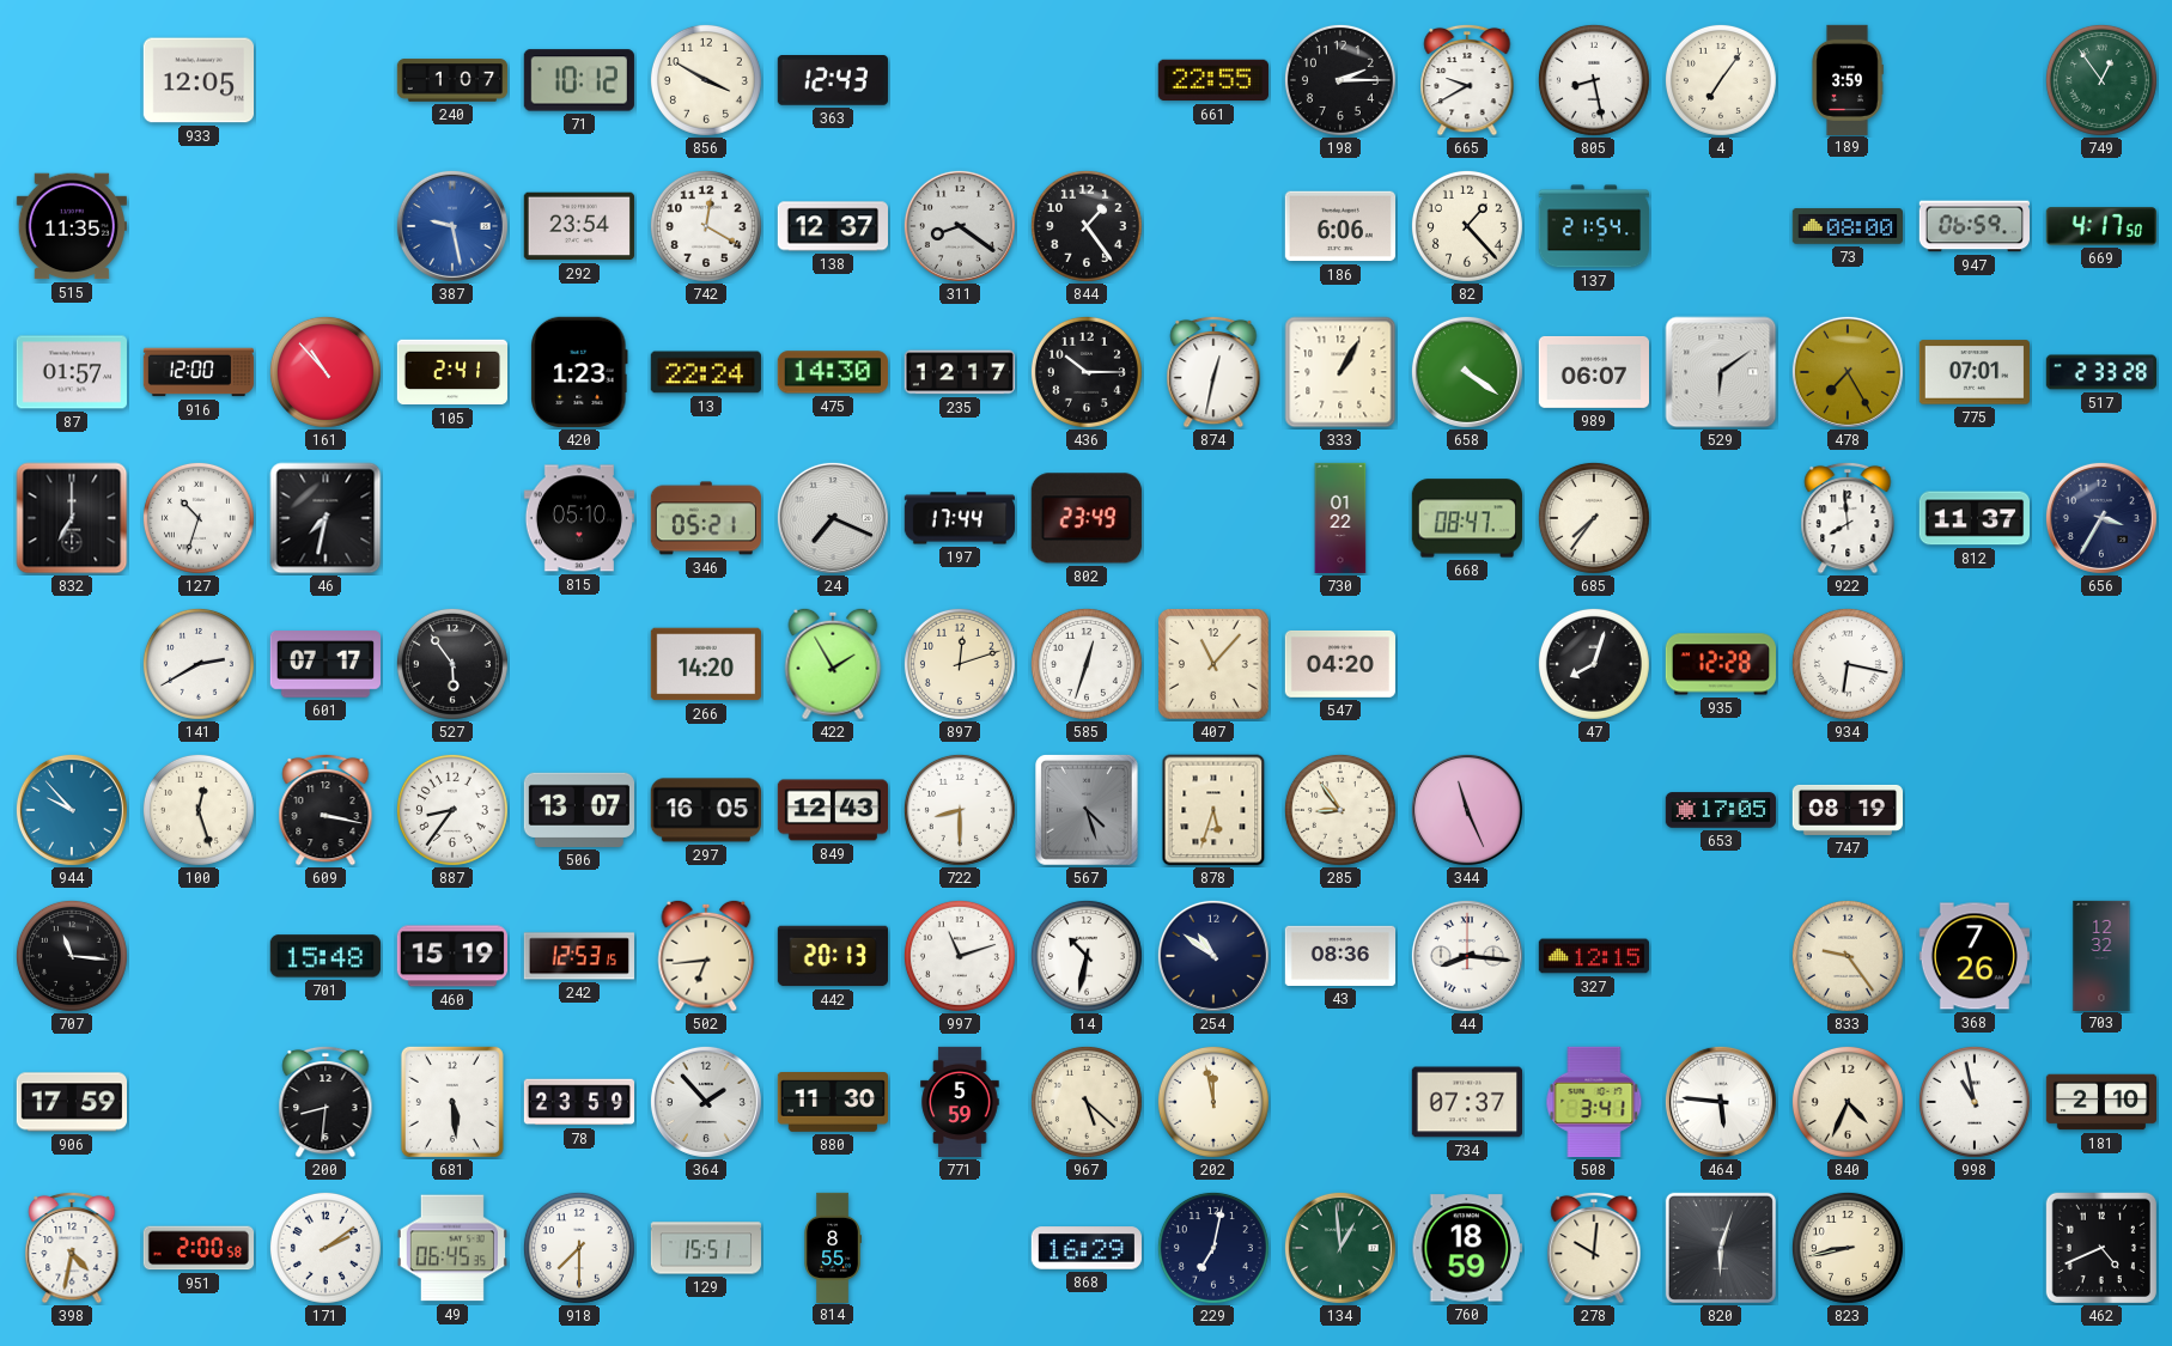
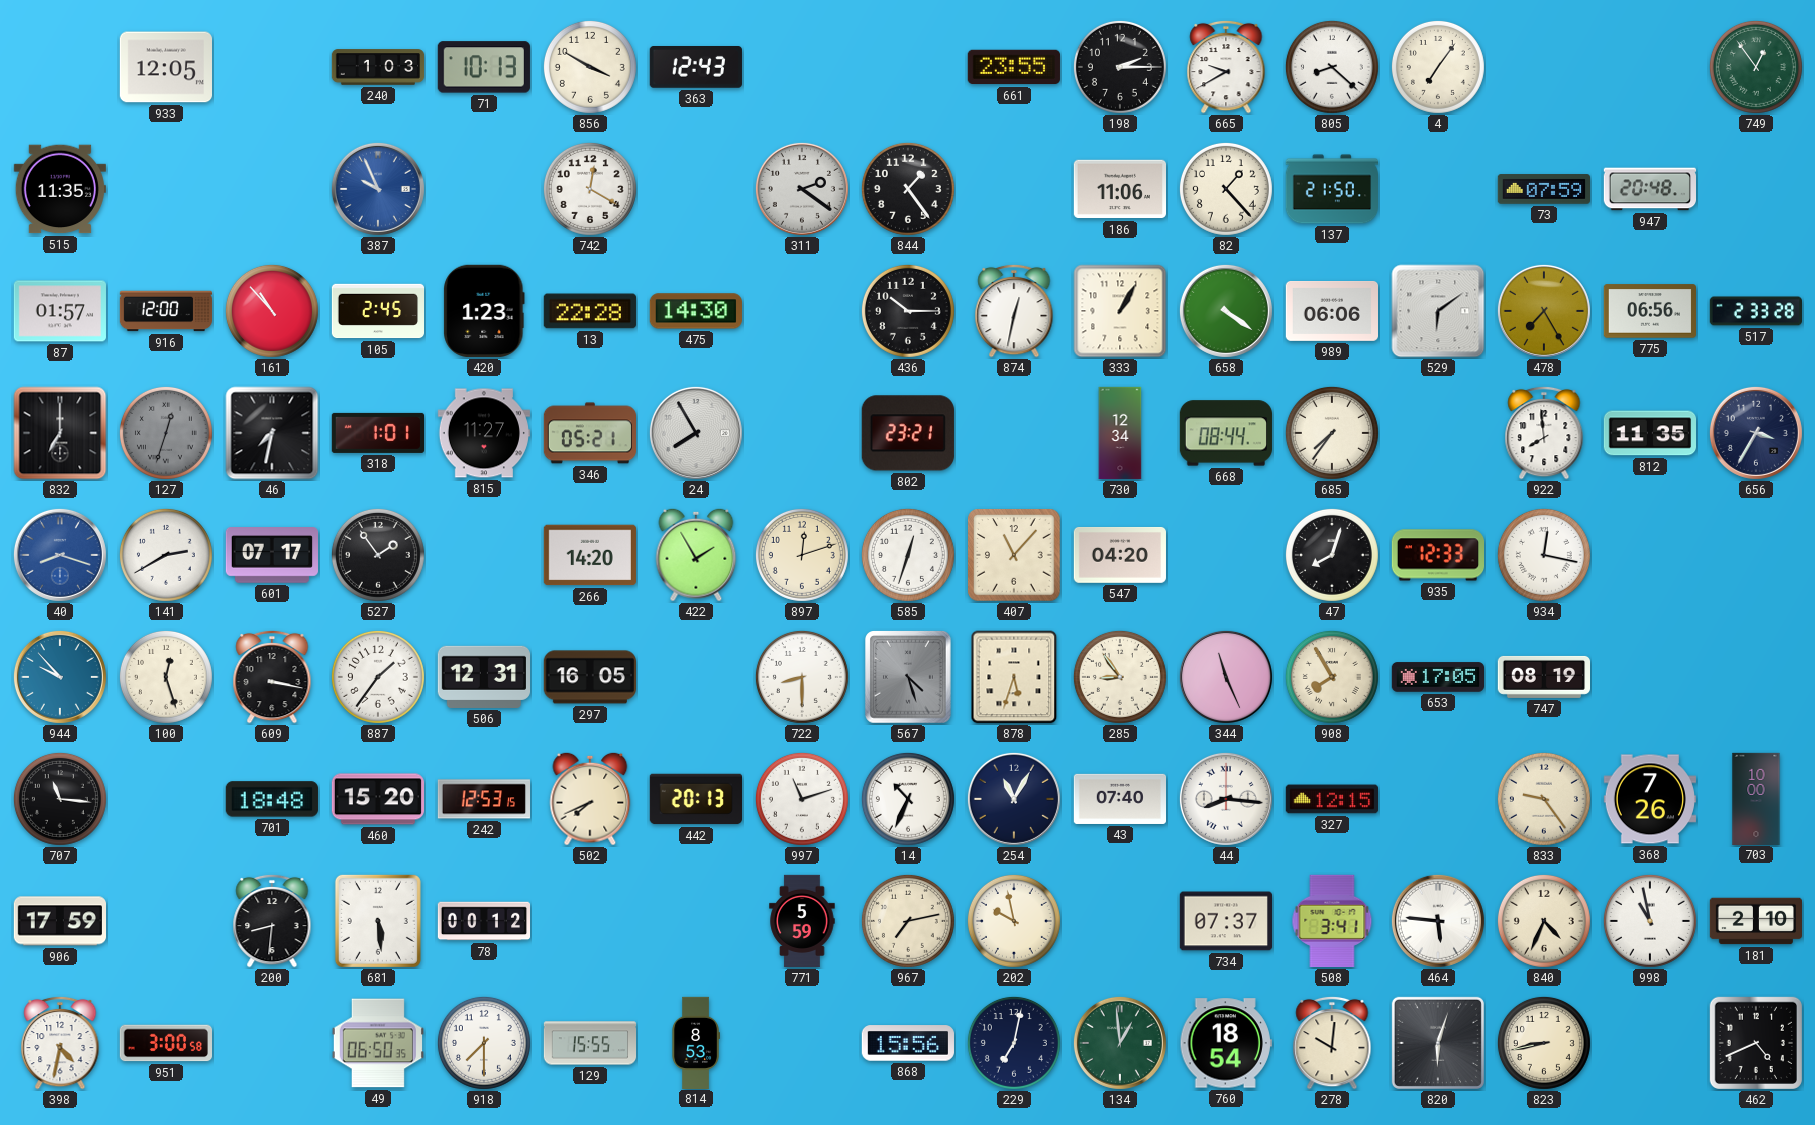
240: 1:07 -> 1:03
71: 10:12 -> 10:13
661: 22:55 -> 23:55
805: 8:28 -> 8:22
189: 3:59 -> none
387: 9:28 -> 9:56
292: 23:54 -> none
138: 12:37 -> none
311: 8:21 -> 2:21
186: 6:06 -> 11:06
137: 21:54 -> 21:50
73: 08:00 -> 07:59
947: 06:59 -> 20:48
669: 4:17 -> none
105: 2:41 -> 2:45
13: 22:24 -> 22:28
235: 12:17 -> none
989: 06:07 -> 06:06
775: 07:01 -> 06:56
127: 10:33 -> 12:33
127 dial: white -> grey
318: none -> 1:01
815: 05:10 -> 11:27
24: 7:19 -> 7:55
197: 17:44 -> none
802: 23:49 -> 23:21
730: 01:22 -> 12:34
668: 08:47 -> 08:44
812: 11:37 -> 11:35
40: none -> 8:18
527: 5:54 -> 1:54
935: 12:28 -> 12:33
934: 6:17 -> 12:17
887: 8:36 -> 1:36
506: 13:07 -> 12:31
849: 12:43 -> none
908: none -> 7:55
701: 15:48 -> 18:48
460: 15:19 -> 15:20
502: 6:44 -> 7:41
14: 10:32 -> 10:34
254: 10:51 -> 11:05
43: 08:36 -> 07:40
703: 12:32 -> 10:00
78: 23:59 -> 00:12
364: 1:53 -> none
880: 11:30 -> none
967: 5:22 -> 7:13
202: 11:58 -> 9:58
951: 2:00 -> 3:00
171: 2:09 -> none
49: 06:45 -> 06:50
129: 15:51 -> 15:55
814: 8:55 -> 8:53
868: 16:29 -> 15:56
760: 18:59 -> 18:54
